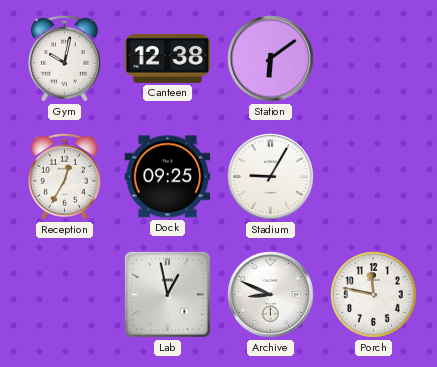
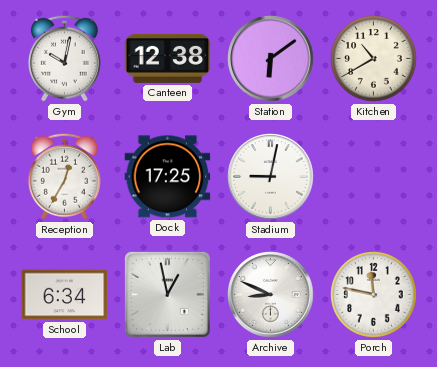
Kitchen: none -> 10:40
Dock: 09:25 -> 17:25
Stadium: 9:05 -> 9:02
School: none -> 6:34
